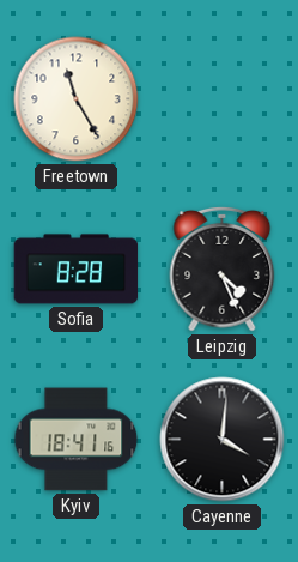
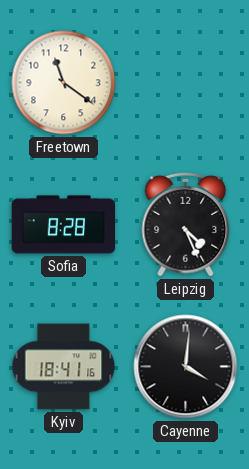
Freetown: 11:25 -> 11:21
